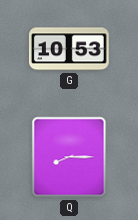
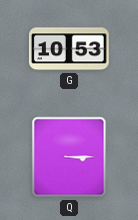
Q: 8:15 -> 3:15
